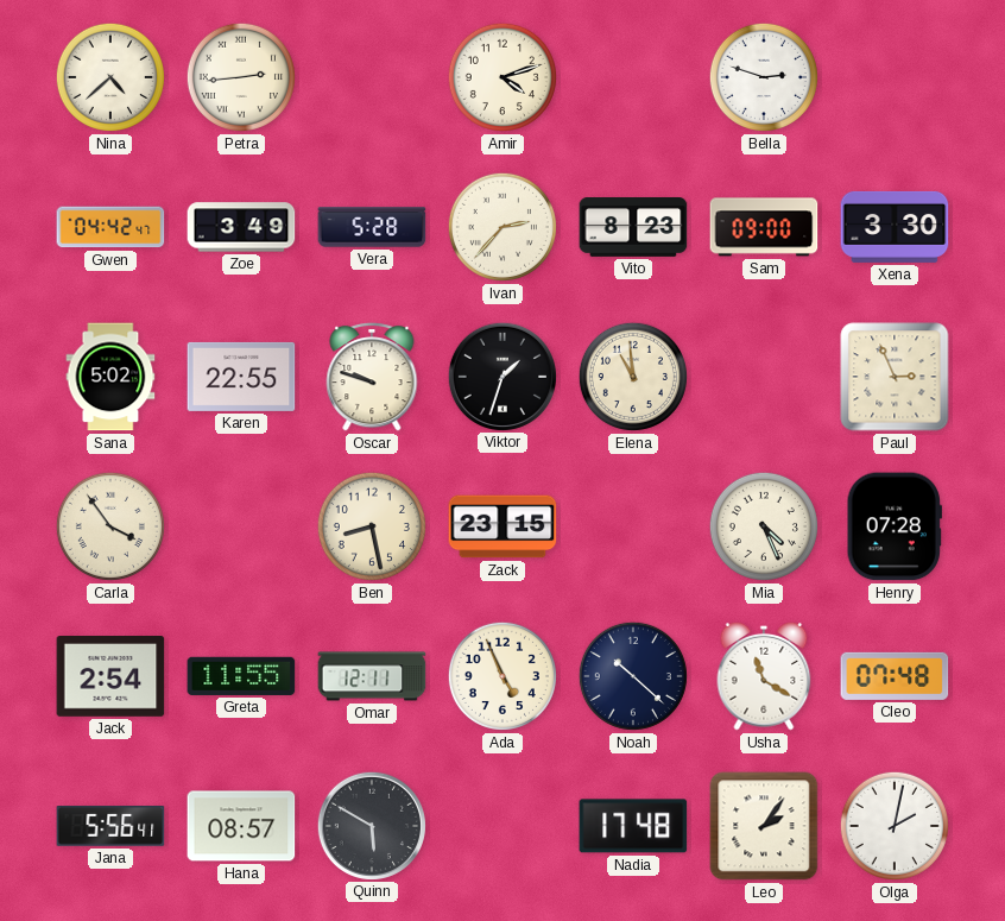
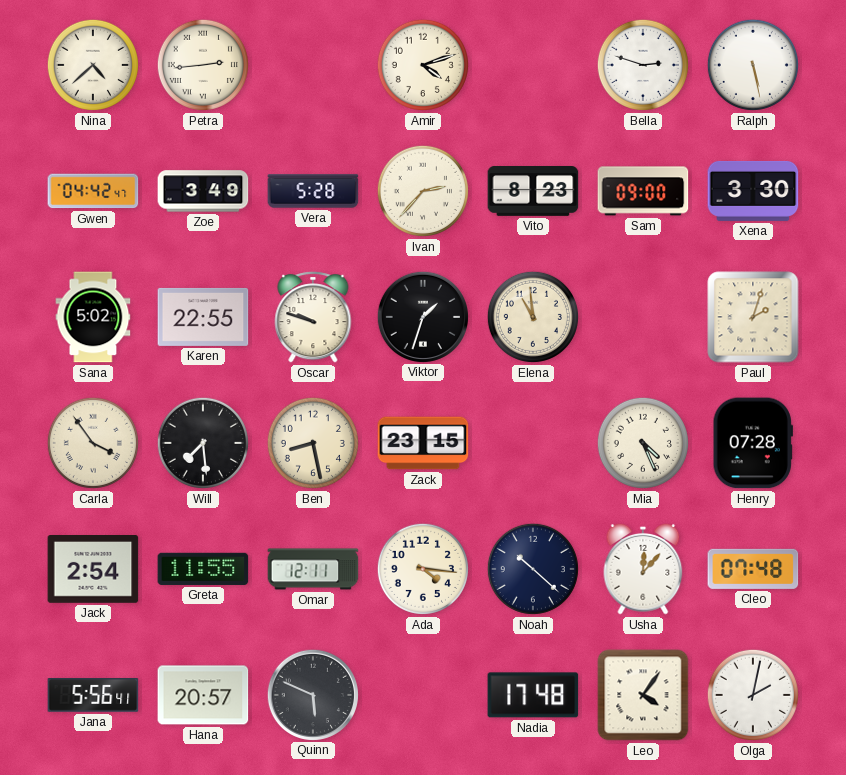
Ralph: none -> 5:28
Paul: 2:56 -> 2:03
Will: none -> 7:29
Ada: 4:56 -> 4:16
Usha: 11:20 -> 12:07
Hana: 08:57 -> 20:57
Quinn: 5:50 -> 5:49
Leo: 2:06 -> 4:06
